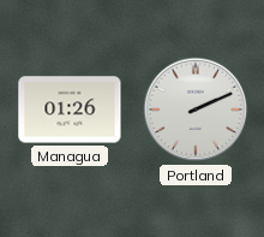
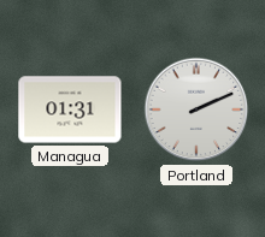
Managua: 01:26 -> 01:31
